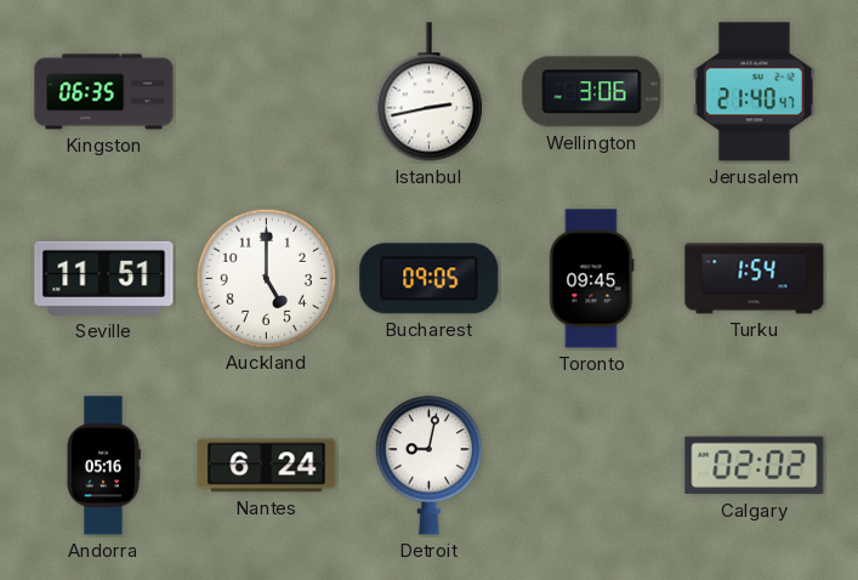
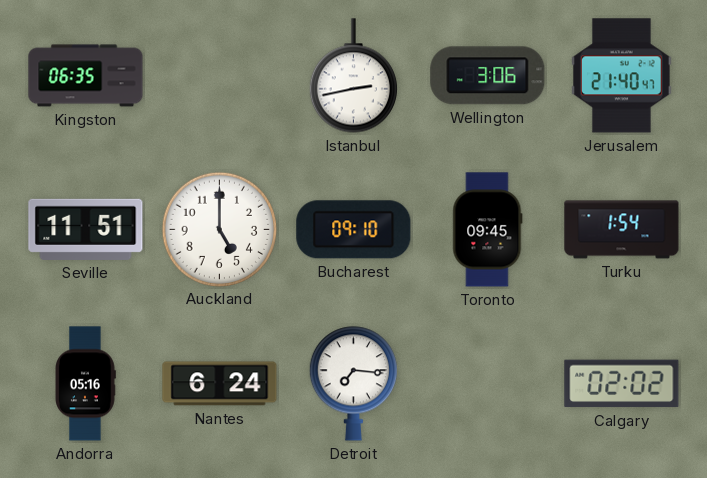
Bucharest: 09:05 -> 09:10
Detroit: 9:02 -> 7:16
